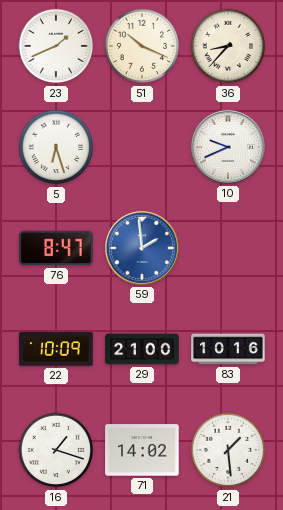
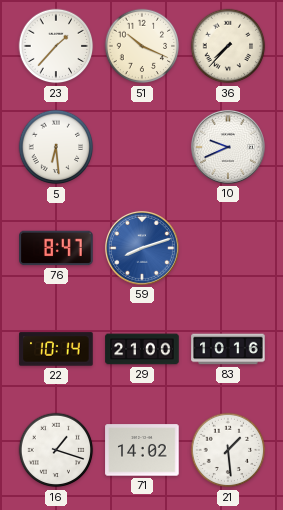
23: 1:41 -> 1:37
36: 8:37 -> 7:37
5: 6:27 -> 6:29
59: 1:59 -> 8:12
22: 10:09 -> 10:14
